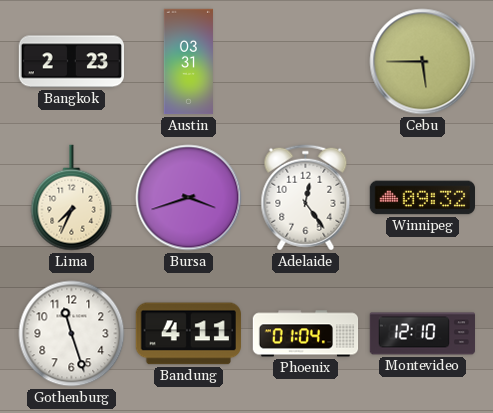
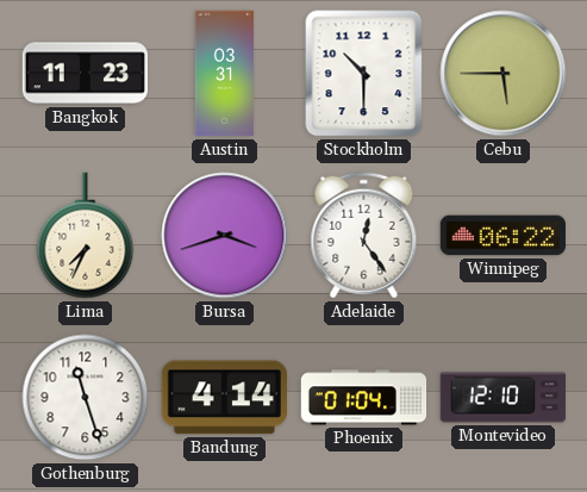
Bangkok: 2:23 -> 11:23
Stockholm: none -> 10:30
Winnipeg: 09:32 -> 06:22
Bandung: 4:11 -> 4:14
